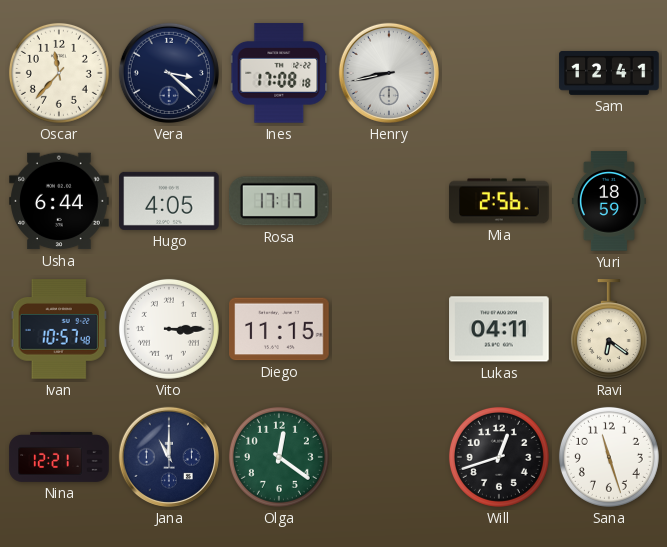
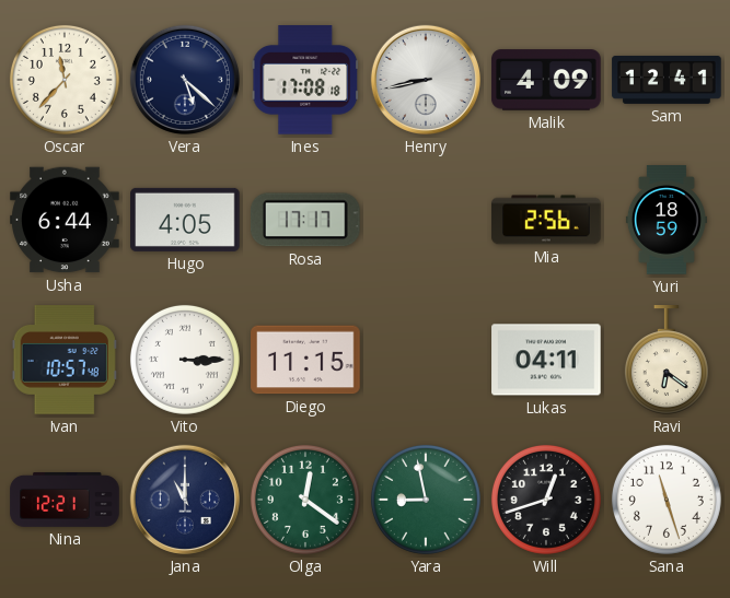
Vera: 3:22 -> 5:22
Malik: none -> 4:09
Yara: none -> 8:58
